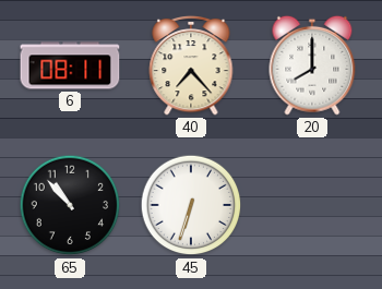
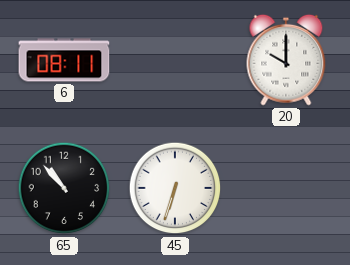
40: 7:23 -> none
20: 8:00 -> 10:00
